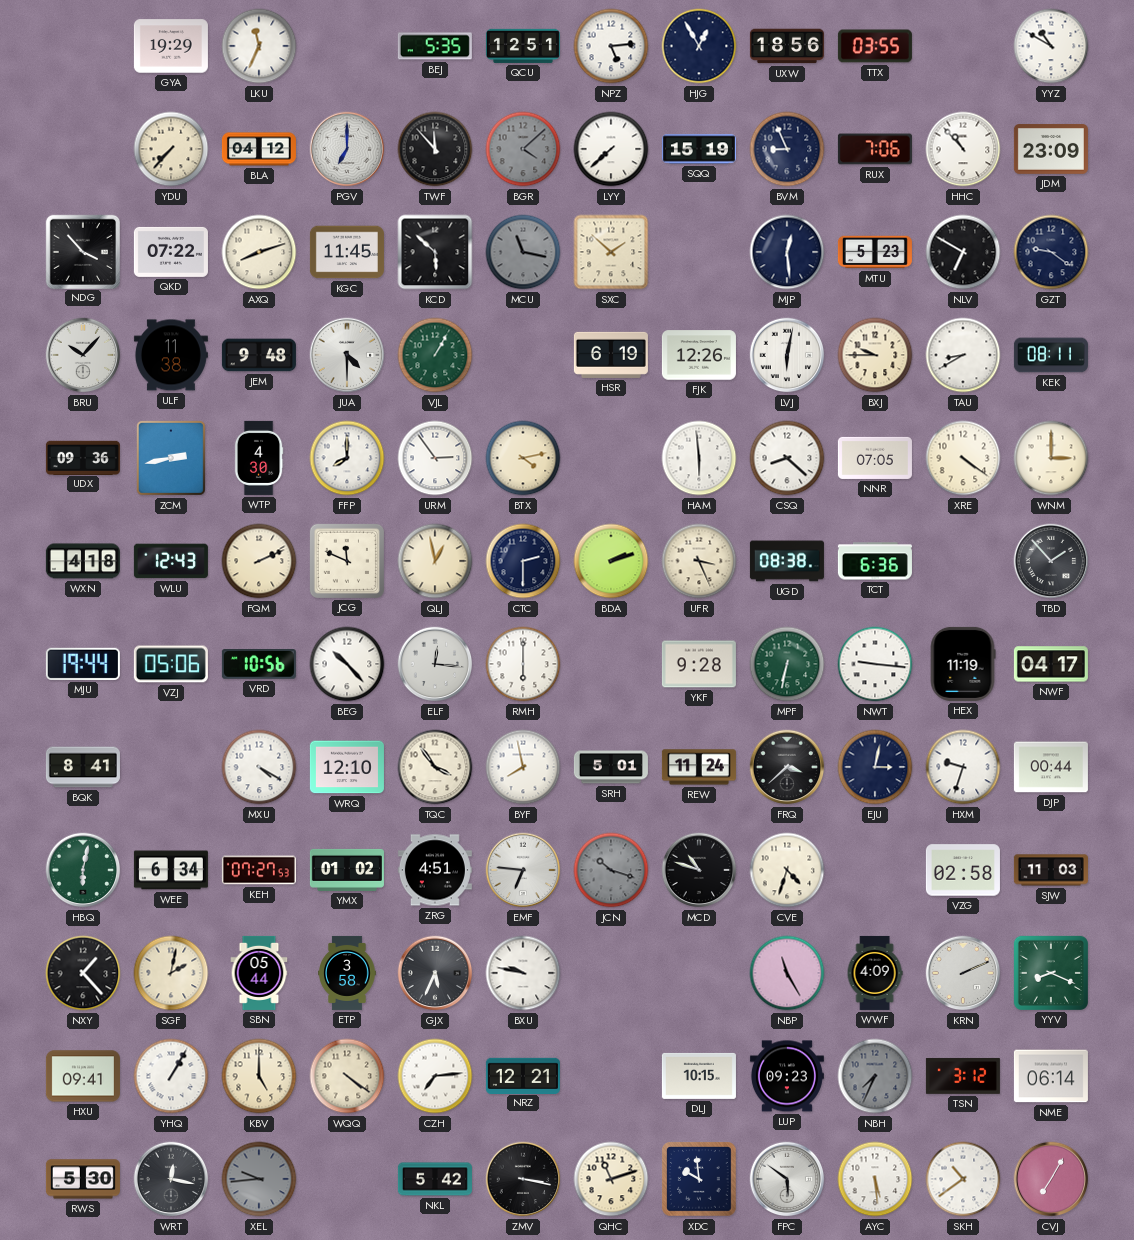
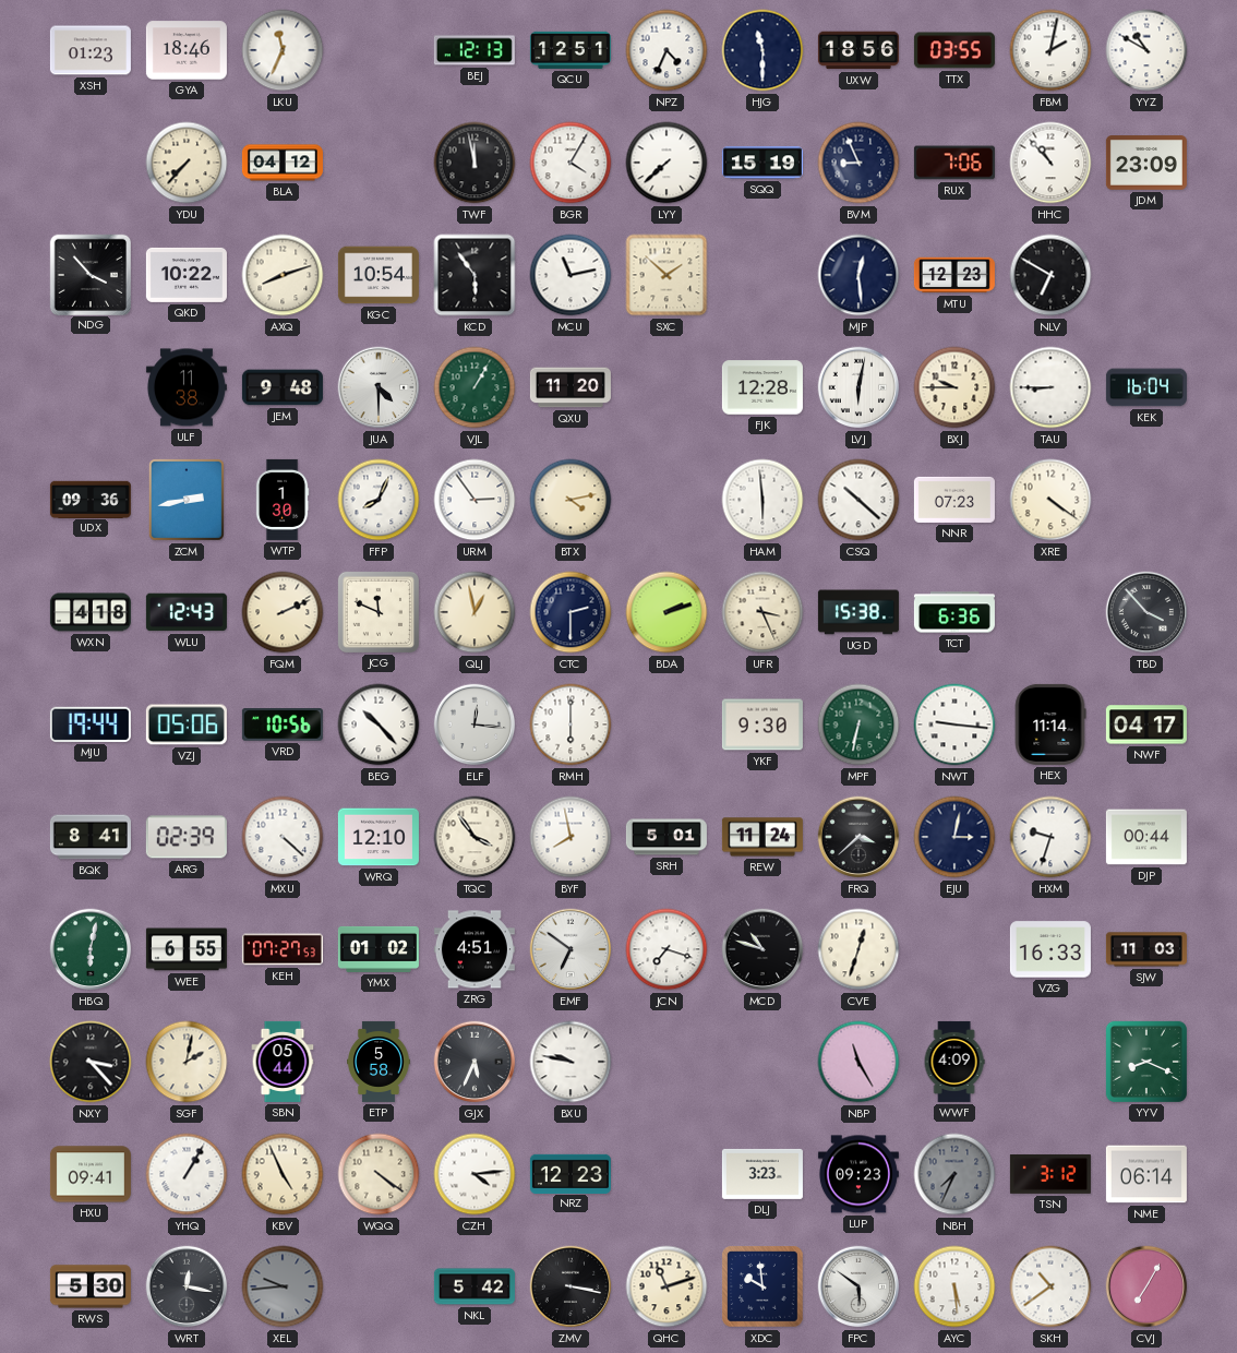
XSH: none -> 01:23
GYA: 19:29 -> 18:46
BEJ: 5:35 -> 12:13
NPZ: 5:14 -> 4:34
HJG: 12:55 -> 11:30
FBM: none -> 2:02
PGV: 7:00 -> none
TWF: 11:53 -> 11:58
BGR: 4:08 -> 4:05
BGR dial: grey -> white
QKD: 07:22 -> 10:22
KGC: 11:45 -> 10:54
KCD: 5:52 -> 5:54
MCU: 11:17 -> 11:13
MCU dial: grey -> white
MTU: 5:23 -> 12:23
GZT: 9:21 -> none
BRU: 10:07 -> none
QXU: none -> 11:20
HSR: 6:19 -> none
FJK: 12:26 -> 12:28
TAU: 8:40 -> 8:45
KEK: 08:11 -> 16:04
WTP: 4:30 -> 1:30
FFP: 8:00 -> 8:04
CSQ: 8:22 -> 10:22
NNR: 07:05 -> 07:23
WNM: 3:00 -> none
UGD: 08:38 -> 15:38
TBD: 1:53 -> 3:53
YKF: 9:28 -> 9:30
HEX: 11:19 -> 11:14
ARG: none -> 02:39
MXU: 4:20 -> 4:22
WEE: 6:34 -> 6:55
EMF: 6:46 -> 6:51
JCN: 10:18 -> 7:18
JCN dial: grey -> white
CVE: 4:33 -> 12:33
VZG: 02:58 -> 16:33
NXY: 1:23 -> 3:23
ETP: 3:58 -> 5:58
KRN: 2:11 -> none
KBV: 5:00 -> 4:56
CZH: 7:14 -> 4:14
NRZ: 12:21 -> 12:23
DLJ: 10:15 -> 3:23
